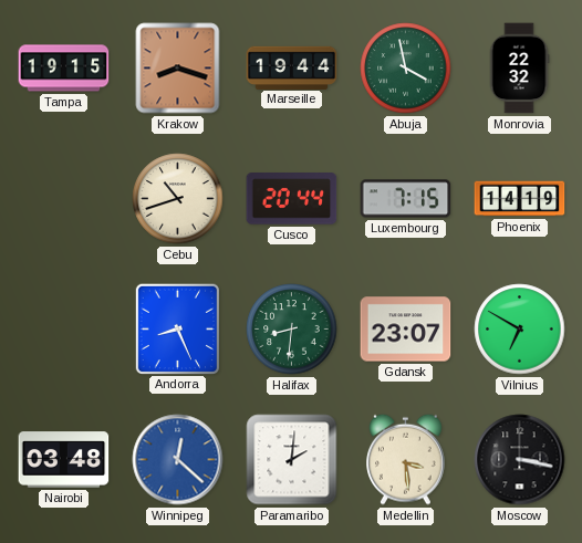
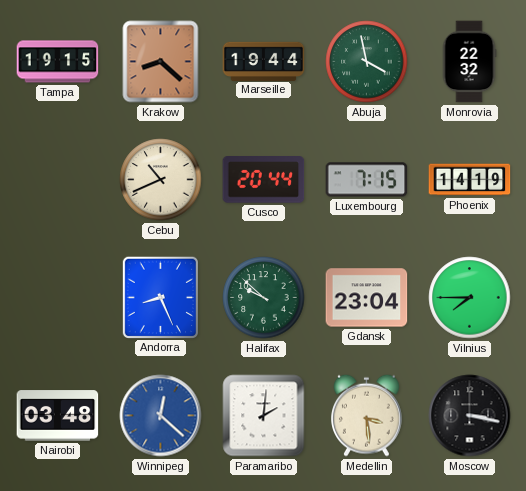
Krakow: 8:18 -> 8:22
Cebu: 10:42 -> 10:41
Halifax: 8:31 -> 9:52
Gdansk: 23:07 -> 23:04
Vilnius: 6:50 -> 7:45
